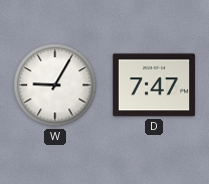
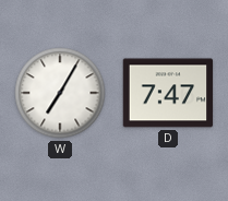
W: 9:05 -> 7:05
